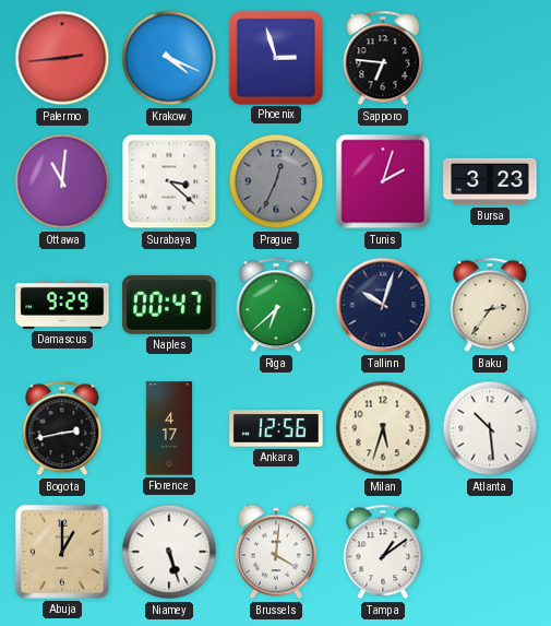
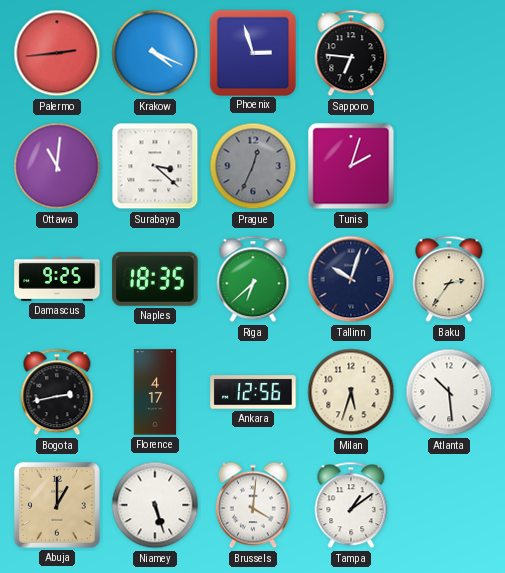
Bursa: 3:23 -> none
Damascus: 9:29 -> 9:25
Naples: 00:47 -> 18:35
